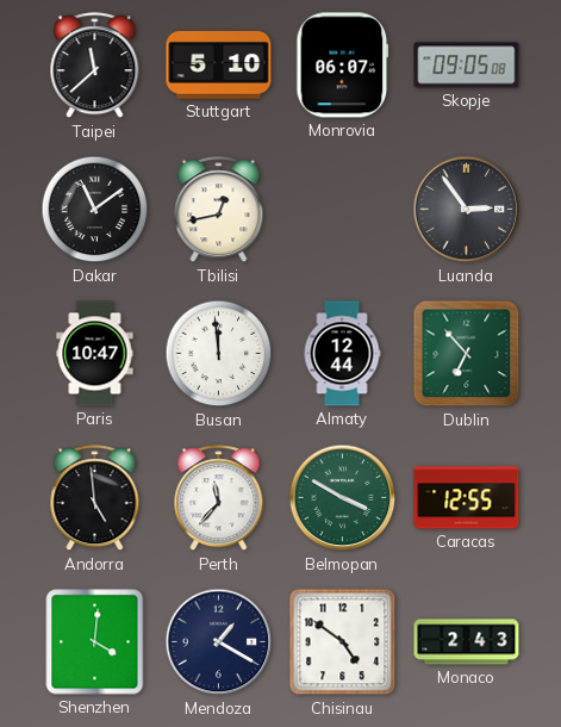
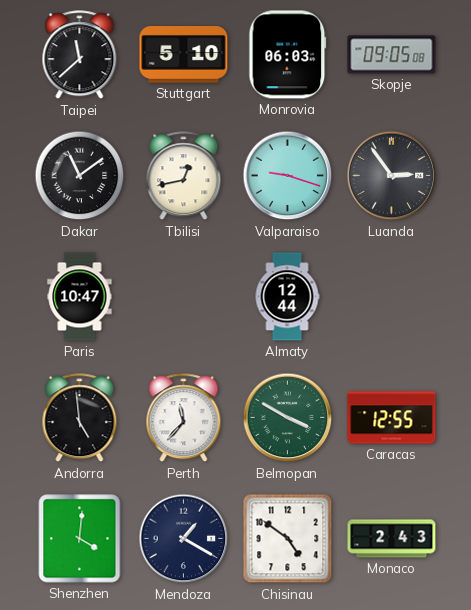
Monrovia: 06:07 -> 06:03
Valparaiso: none -> 9:18
Busan: 11:59 -> none
Dublin: 6:53 -> none
